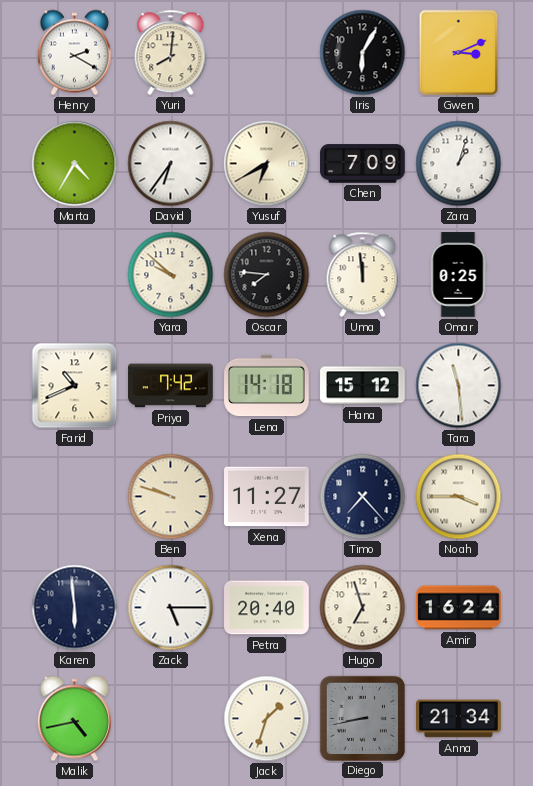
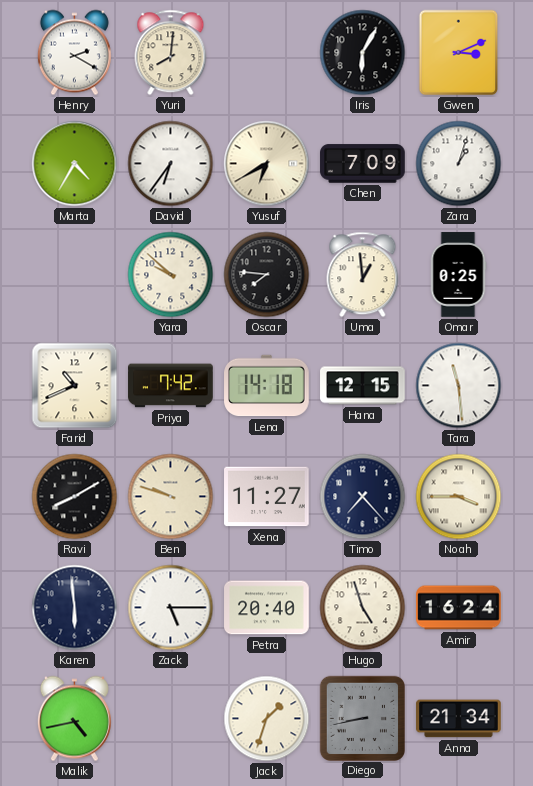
Uma: 11:59 -> 12:59
Hana: 15:12 -> 12:15
Ravi: none -> 8:10
Hugo: 6:57 -> 4:57
